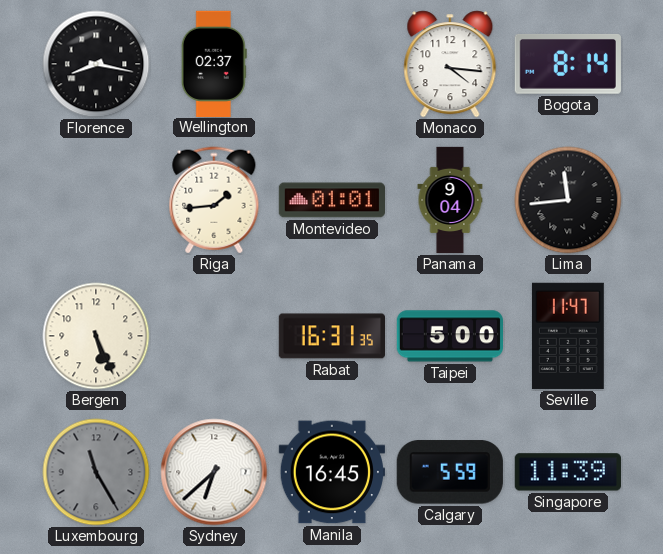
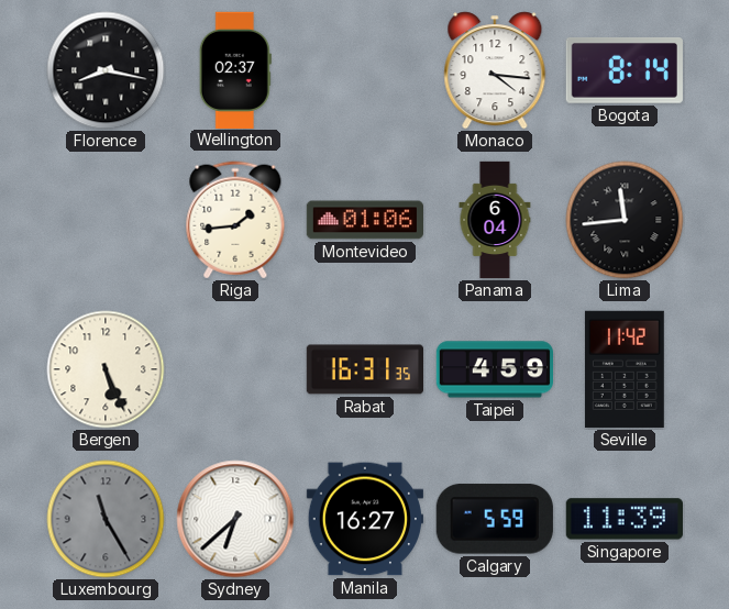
Montevideo: 01:01 -> 01:06
Panama: 9:04 -> 6:04
Taipei: 5:00 -> 4:59
Seville: 11:47 -> 11:42
Manila: 16:45 -> 16:27
